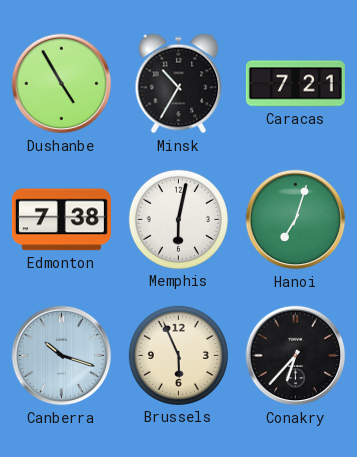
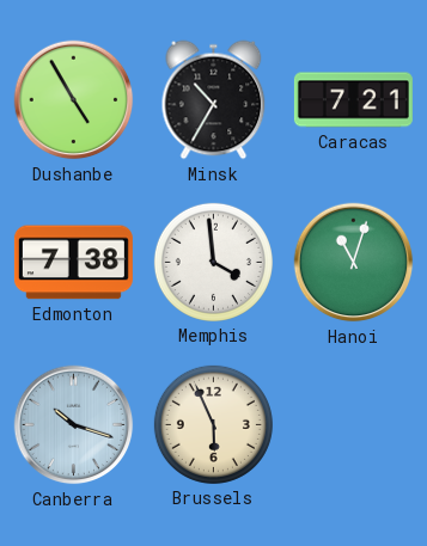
Memphis: 6:02 -> 3:59
Hanoi: 7:03 -> 11:03
Conakry: 6:37 -> none
